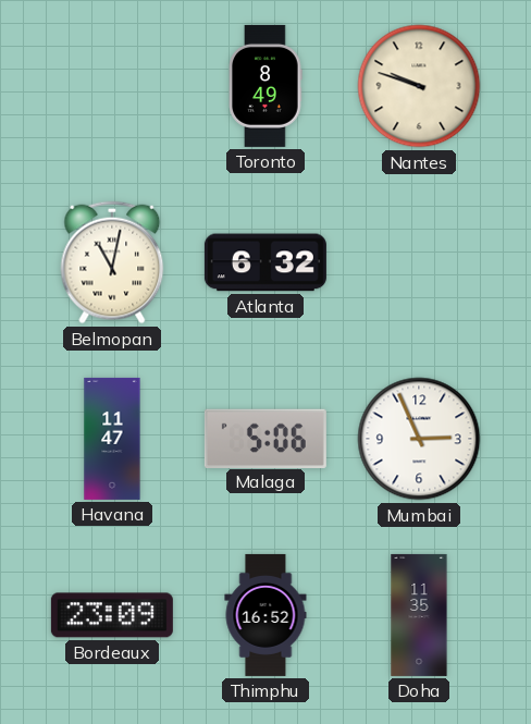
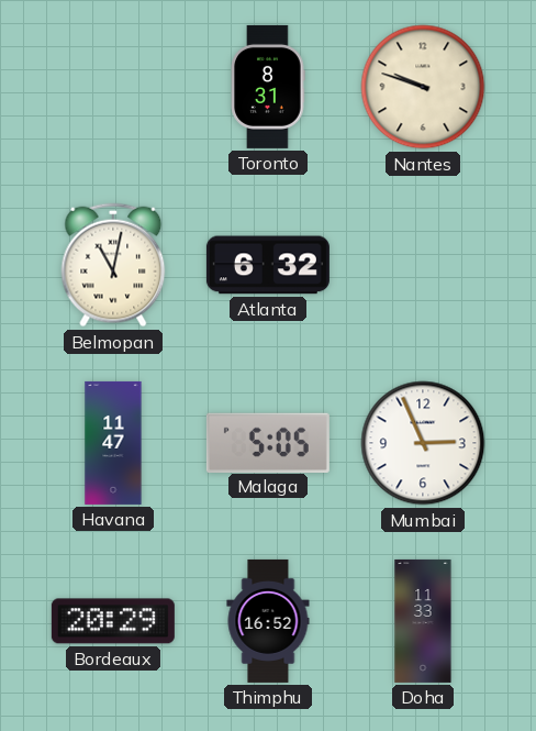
Toronto: 8:49 -> 8:31
Malaga: 5:06 -> 5:05
Bordeaux: 23:09 -> 20:29
Doha: 11:35 -> 11:33
